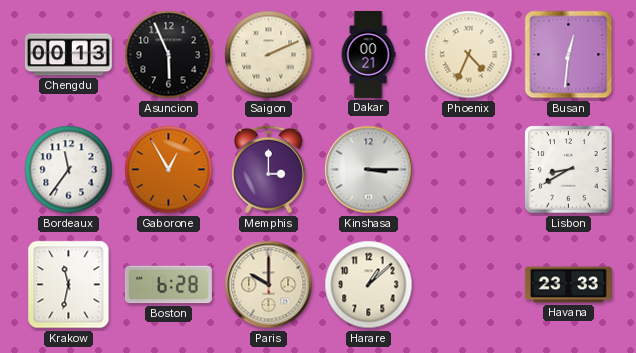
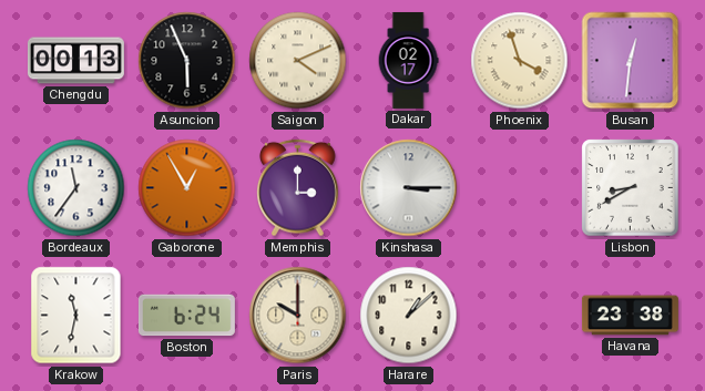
Saigon: 2:11 -> 4:11
Dakar: 00:21 -> 02:17
Phoenix: 4:34 -> 3:57
Boston: 6:28 -> 6:24
Havana: 23:33 -> 23:38
